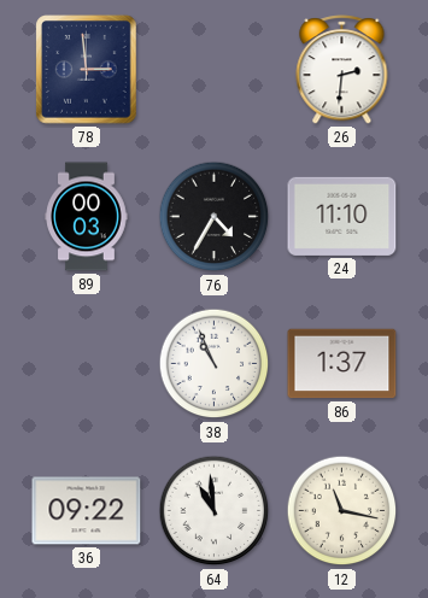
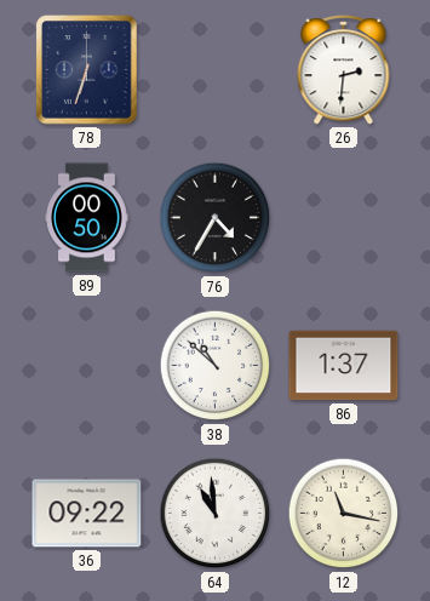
78: 2:59 -> 6:33
89: 00:03 -> 00:50
24: 11:10 -> none
38: 10:56 -> 10:52
